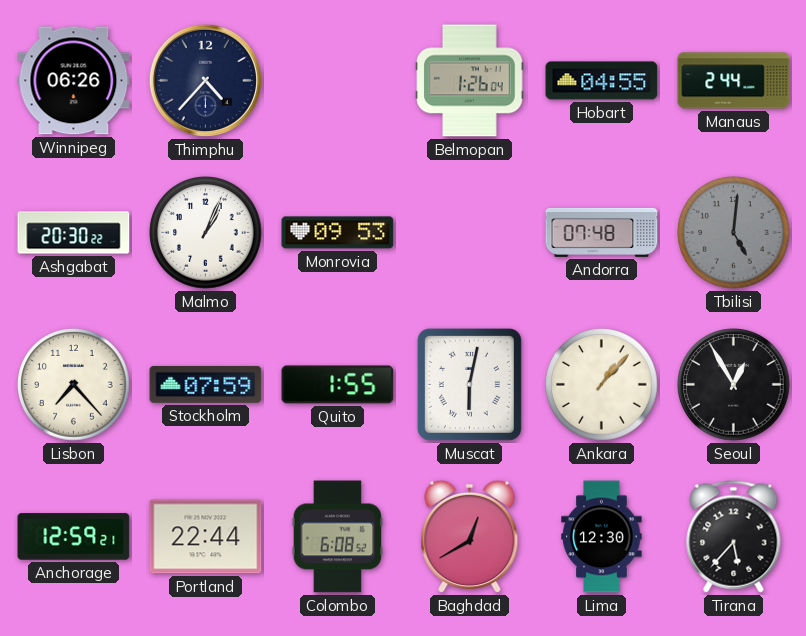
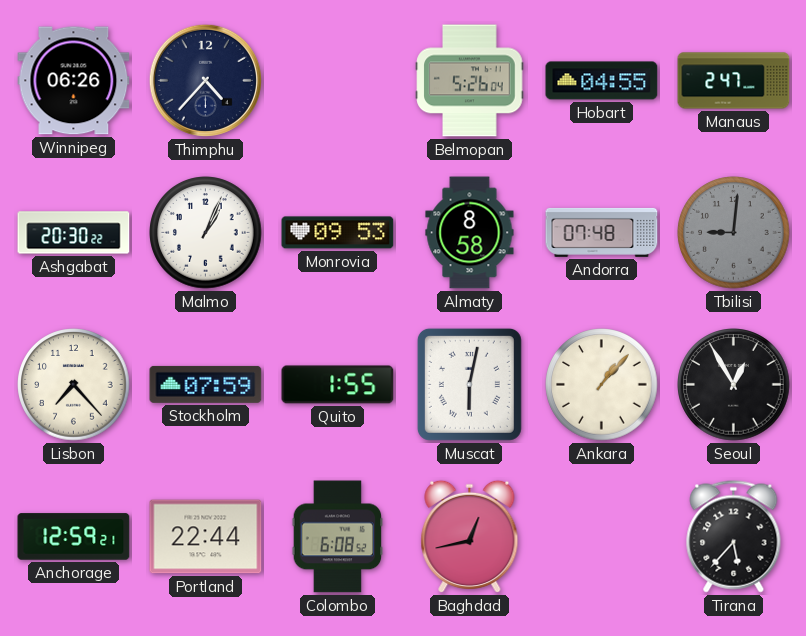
Belmopan: 1:26 -> 5:26
Manaus: 2:44 -> 2:47
Almaty: none -> 8:58
Tbilisi: 5:01 -> 9:01
Baghdad: 12:40 -> 12:43
Lima: 12:30 -> none
